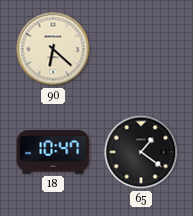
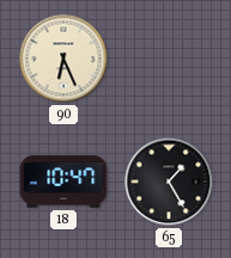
90: 6:22 -> 6:26
65: 1:21 -> 1:25
